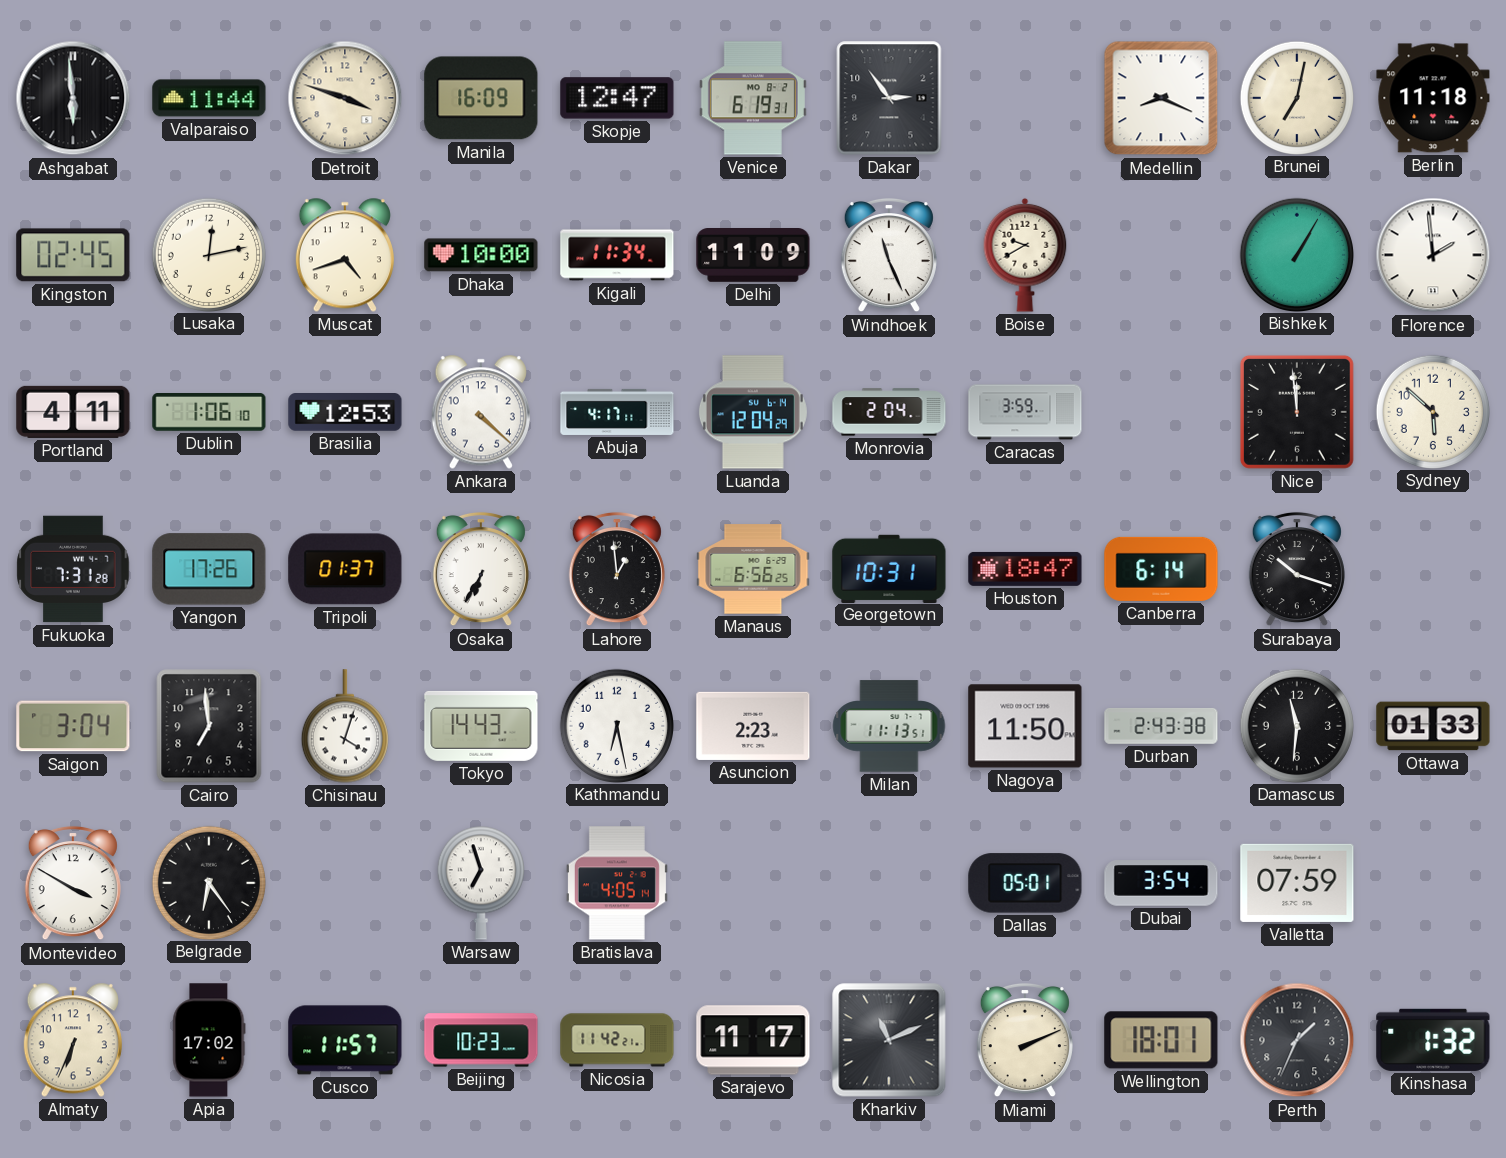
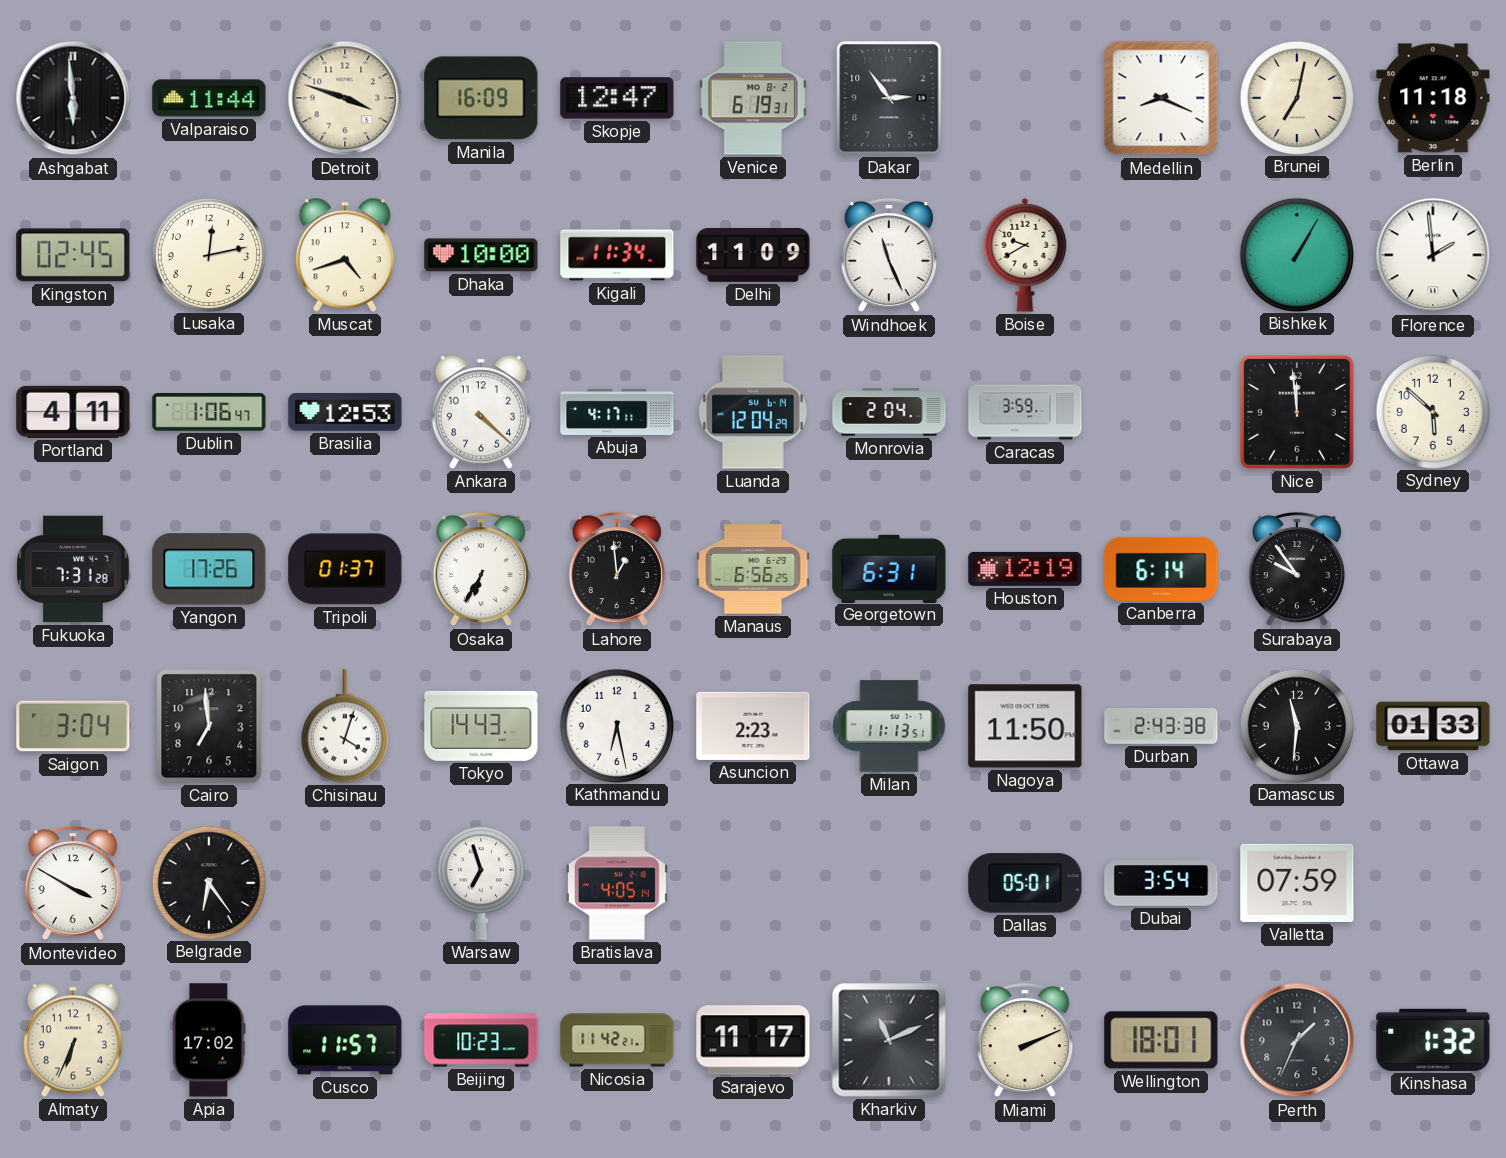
Dublin: 1:06:10 -> 1:06:47
Georgetown: 10:31 -> 6:31
Houston: 18:47 -> 12:19
Surabaya: 10:18 -> 9:54
